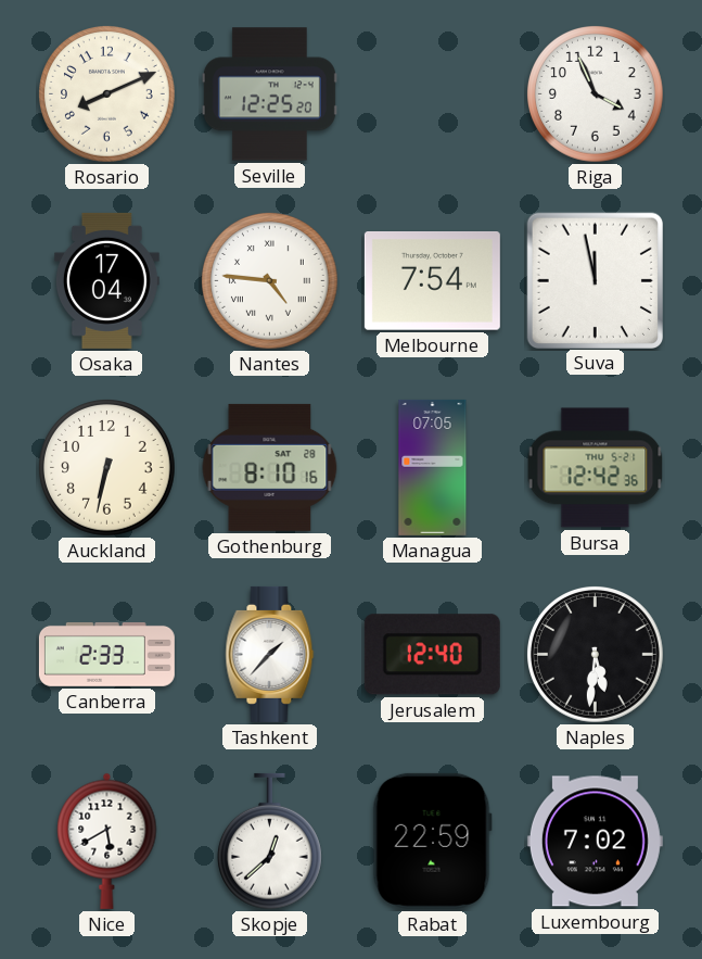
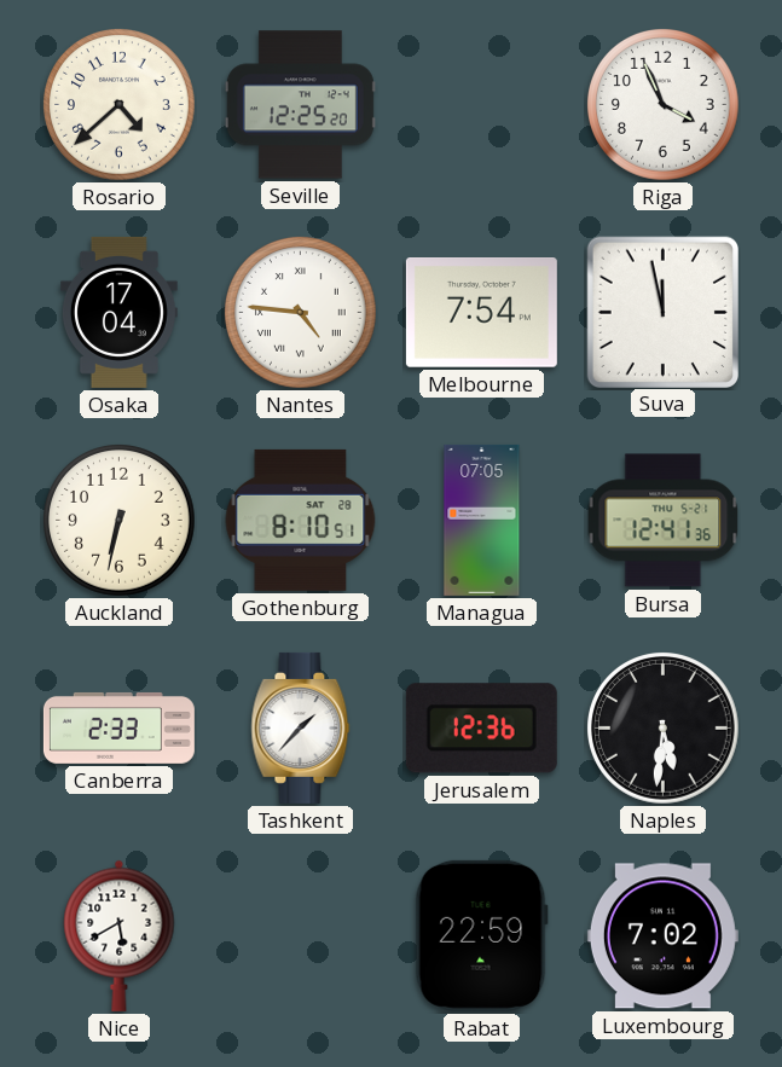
Rosario: 8:11 -> 4:38
Gothenburg: 8:10:16 -> 8:10:51
Bursa: 12:42 -> 12:41
Jerusalem: 12:40 -> 12:36
Skopje: 12:38 -> none
